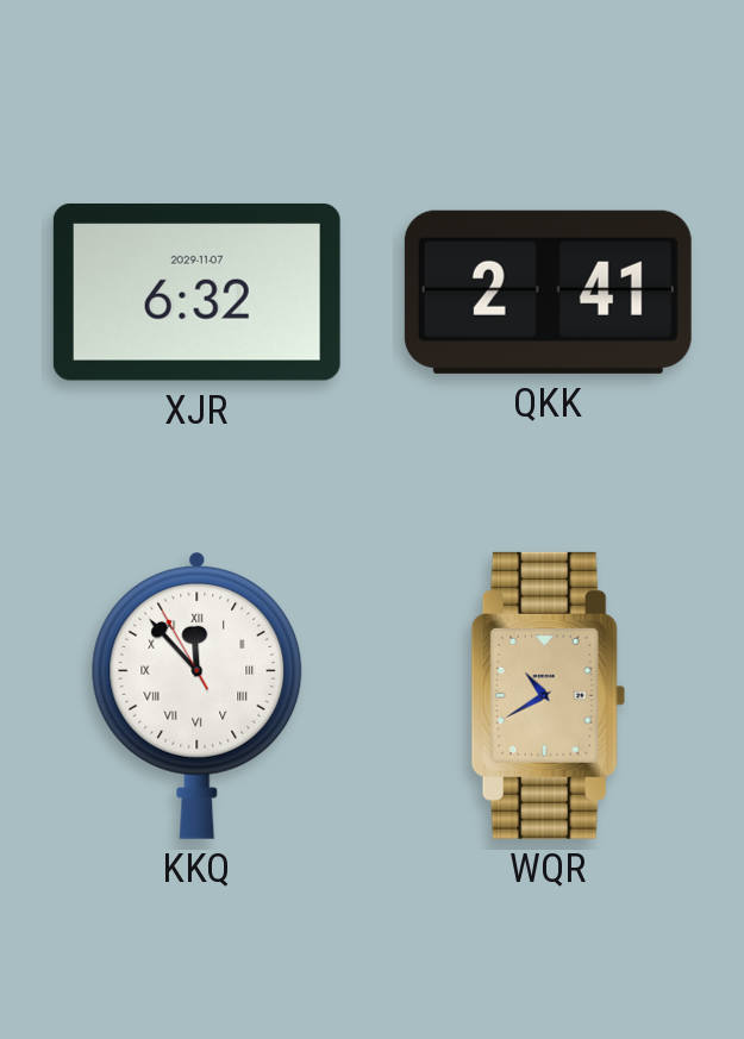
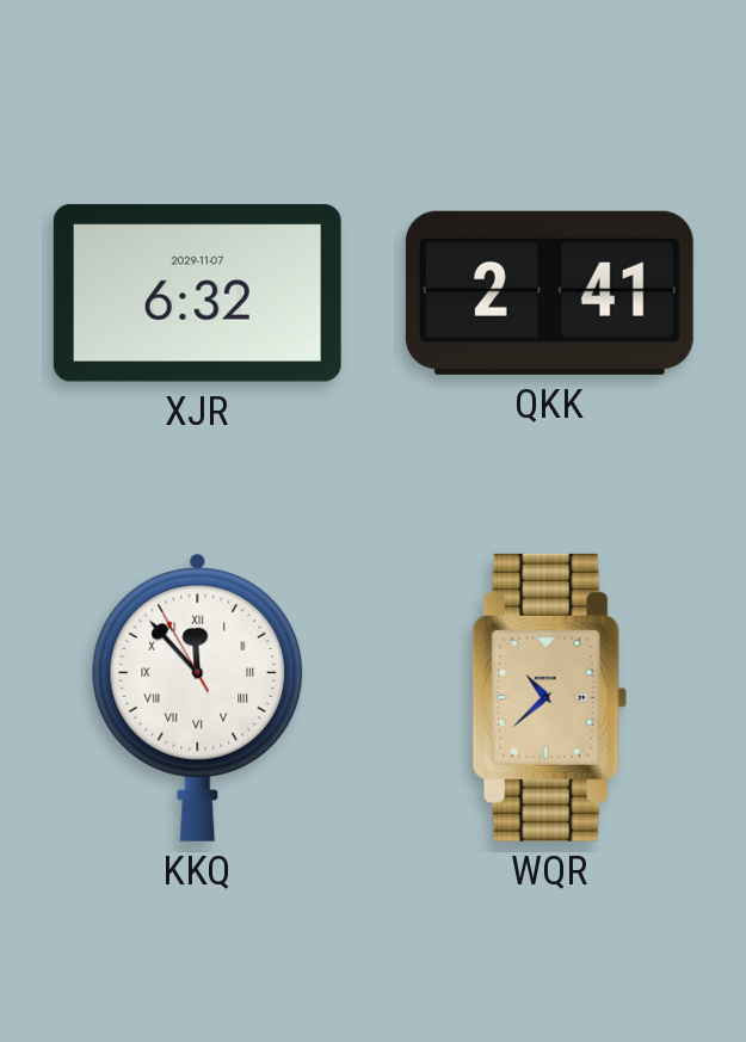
WQR: 10:40 -> 10:38
